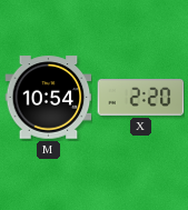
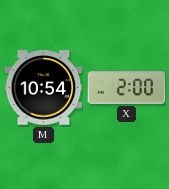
X: 2:20 -> 2:00
